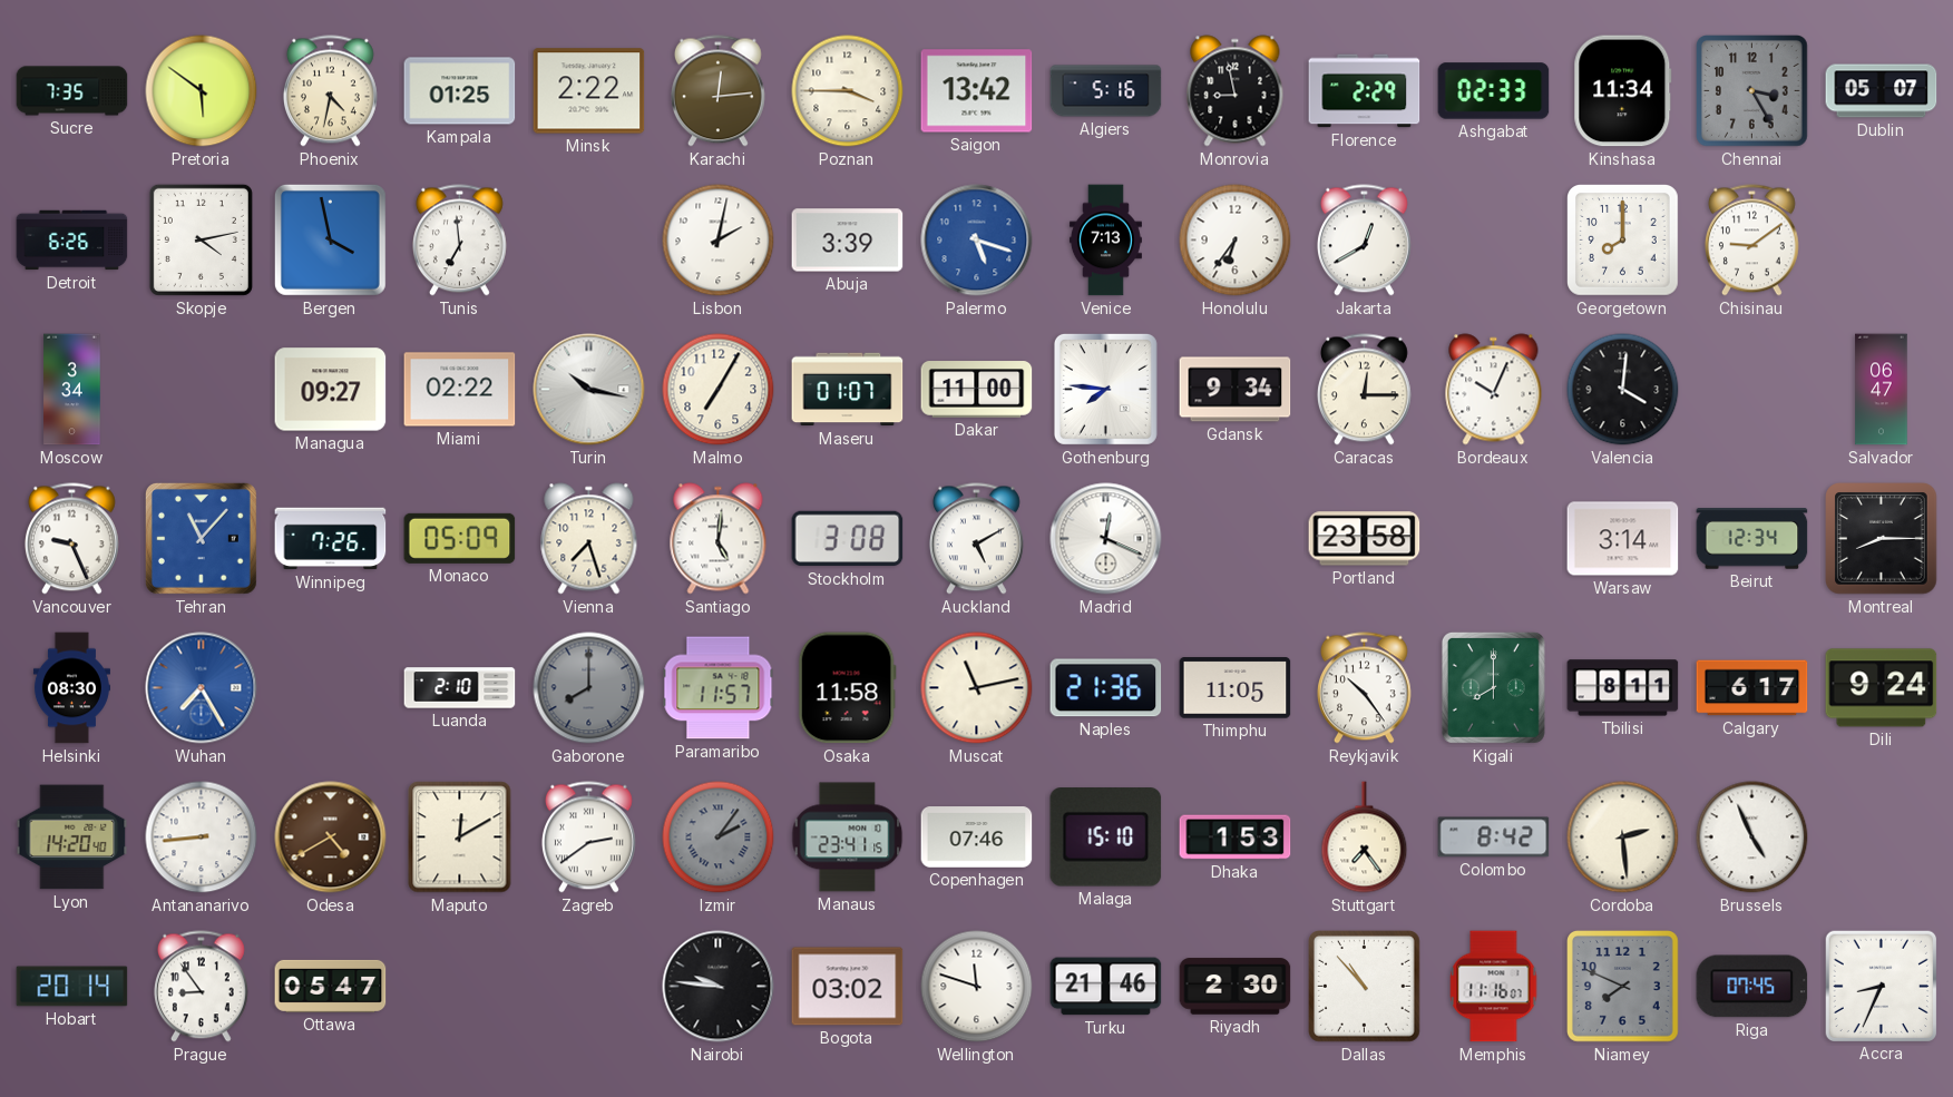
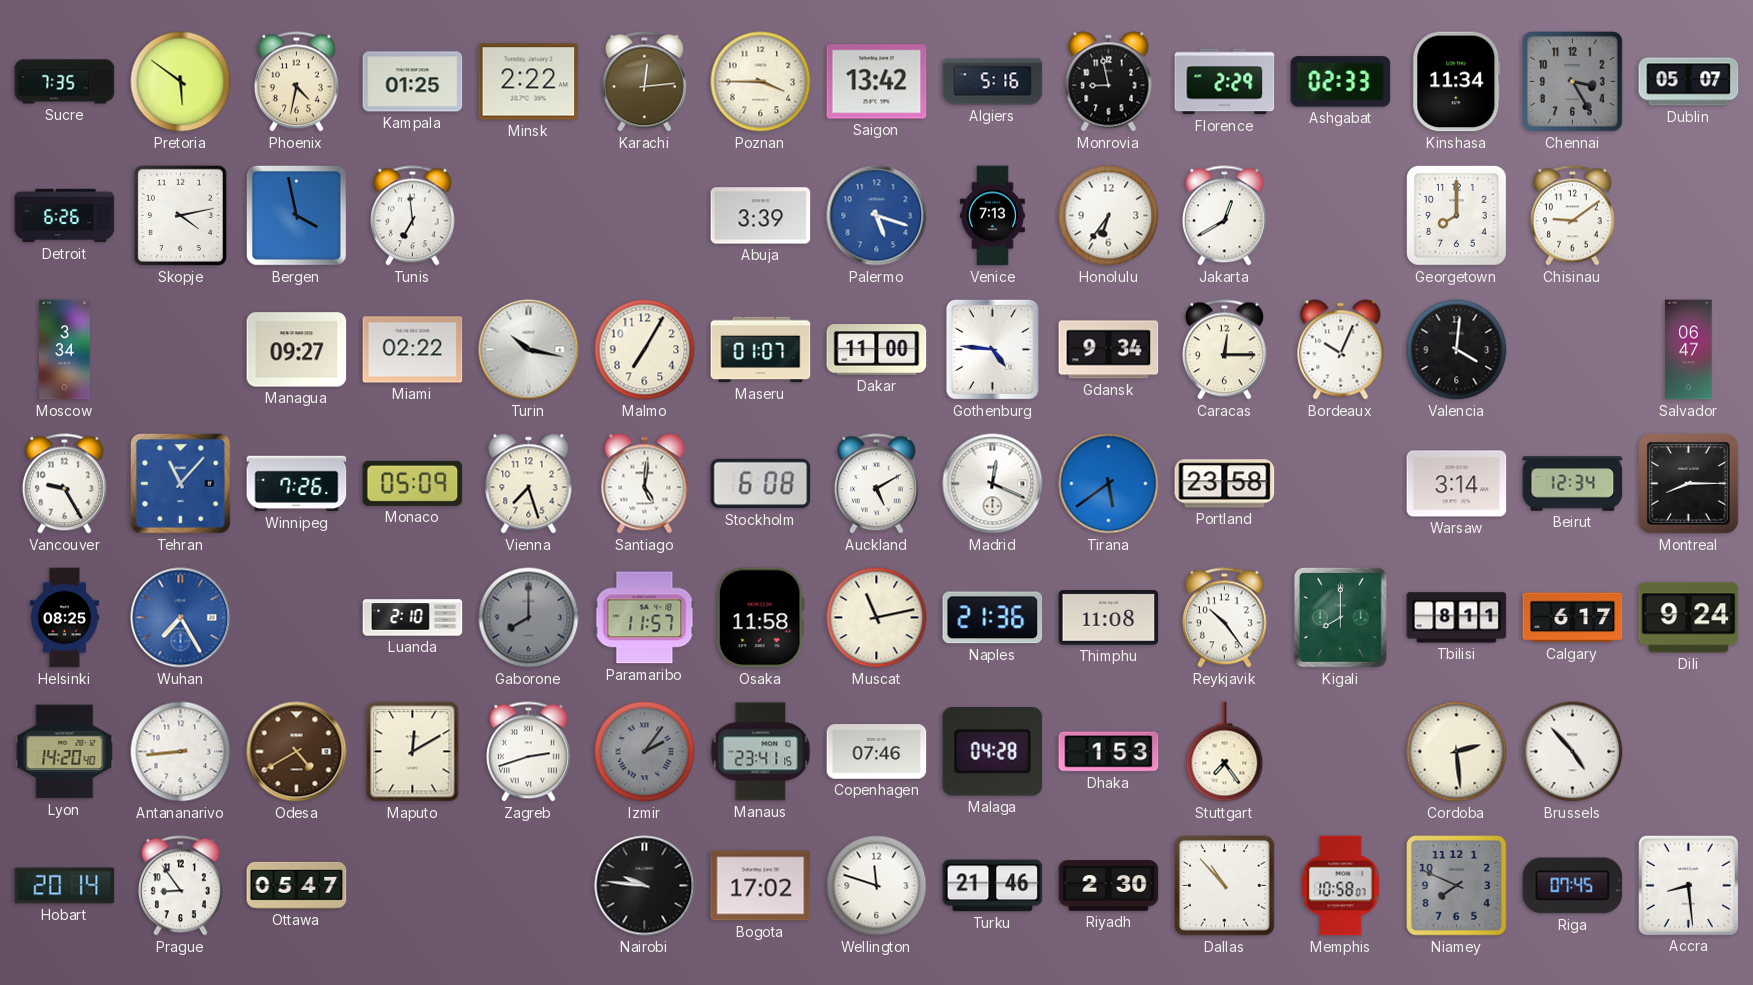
Lisbon: 2:02 -> none
Gothenburg: 7:46 -> 4:46
Vancouver: 9:26 -> 9:25
Stockholm: 3:08 -> 6:08
Tirana: none -> 5:39
Helsinki: 08:30 -> 08:25
Thimphu: 11:05 -> 11:08
Zagreb: 2:39 -> 2:42
Malaga: 15:10 -> 04:28
Colombo: 8:42 -> none
Brussels: 4:56 -> 4:53
Bogota: 03:02 -> 17:02
Memphis: 11:16 -> 10:58
Accra: 8:34 -> 8:29
